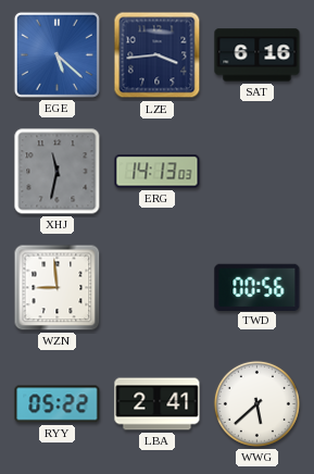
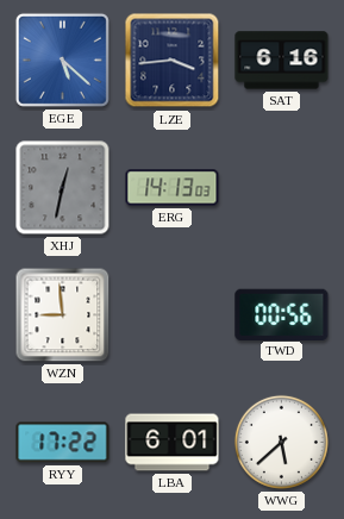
XHJ: 11:32 -> 12:32
RYY: 05:22 -> 17:22
LBA: 2:41 -> 6:01
